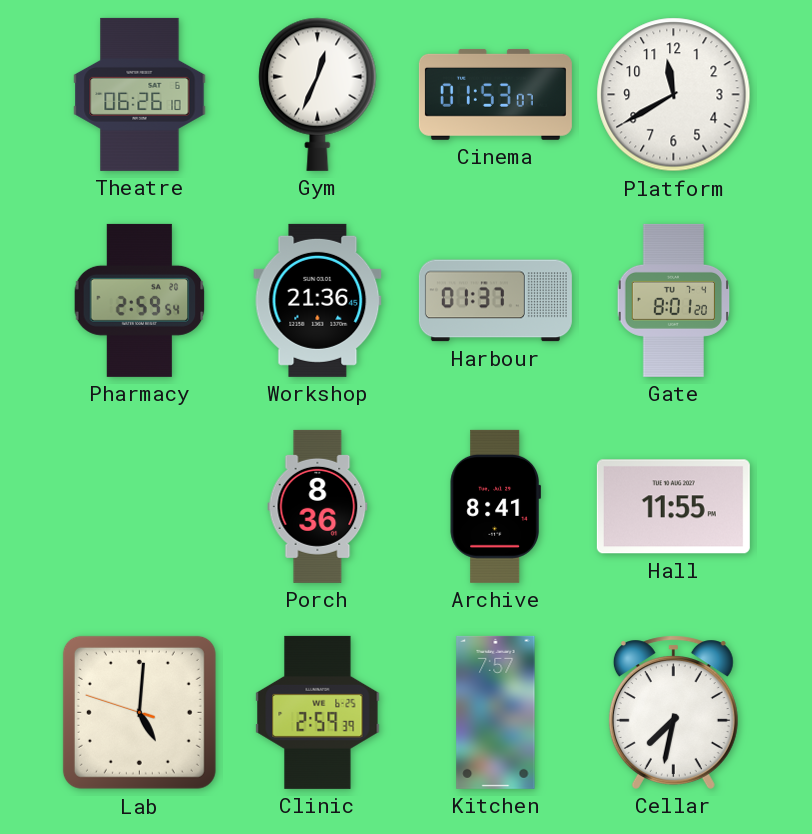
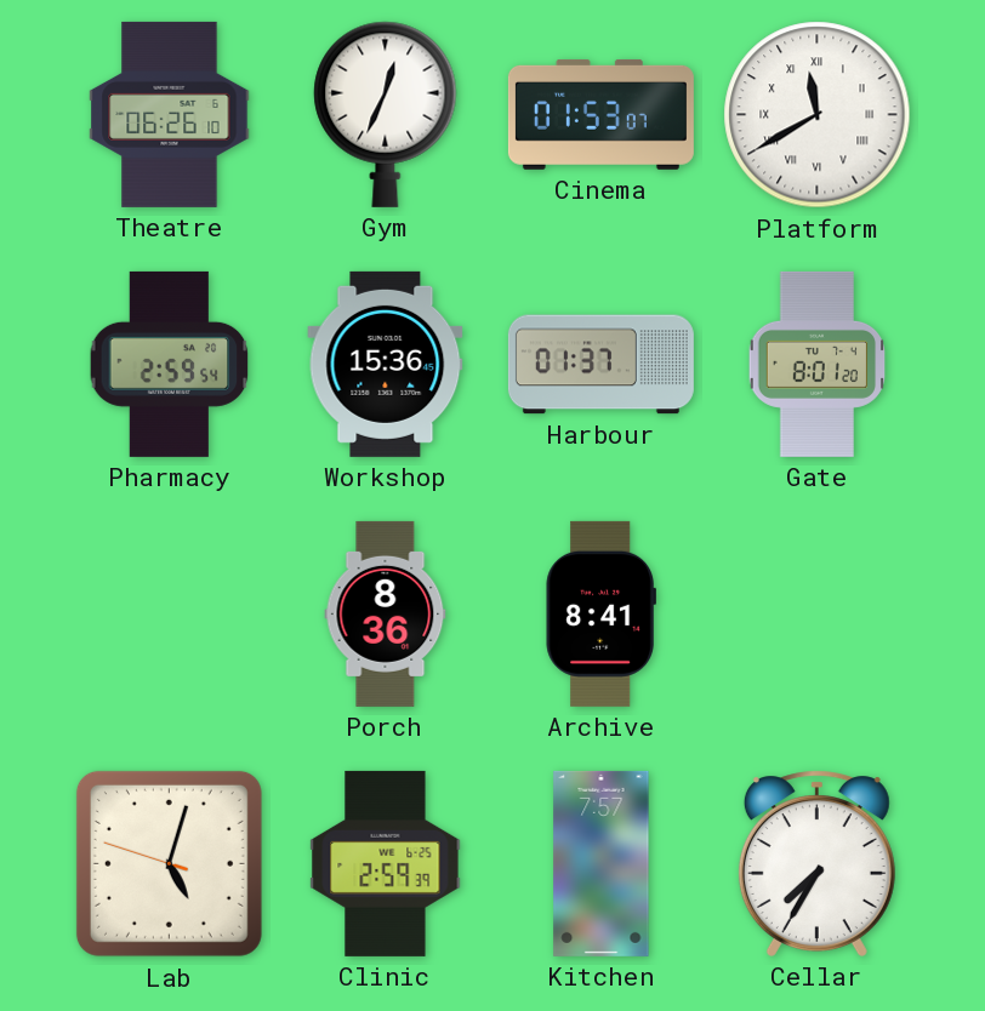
Platform numerals: Arabic -> Roman
Workshop: 21:36 -> 15:36
Hall: 11:55 -> none
Lab: 5:00 -> 5:02
Cellar: 7:32 -> 7:35
